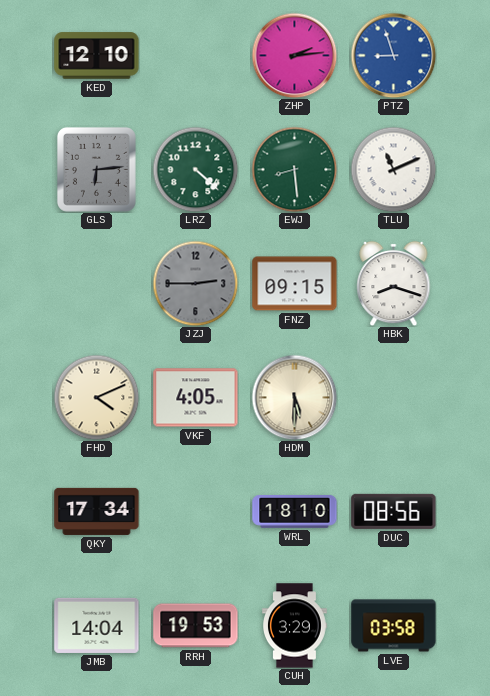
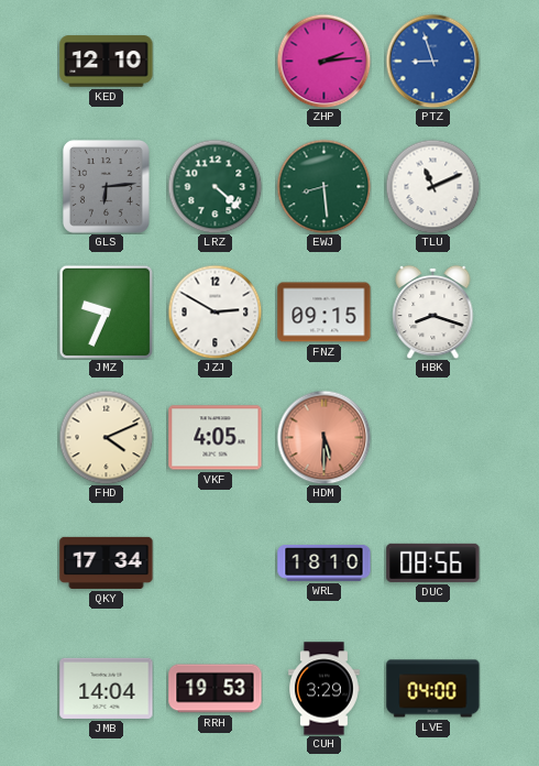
JMZ: none -> 9:34
JZJ: 2:45 -> 2:50
JZJ dial: grey -> white
HDM dial: cream -> salmon
LVE: 03:58 -> 04:00
